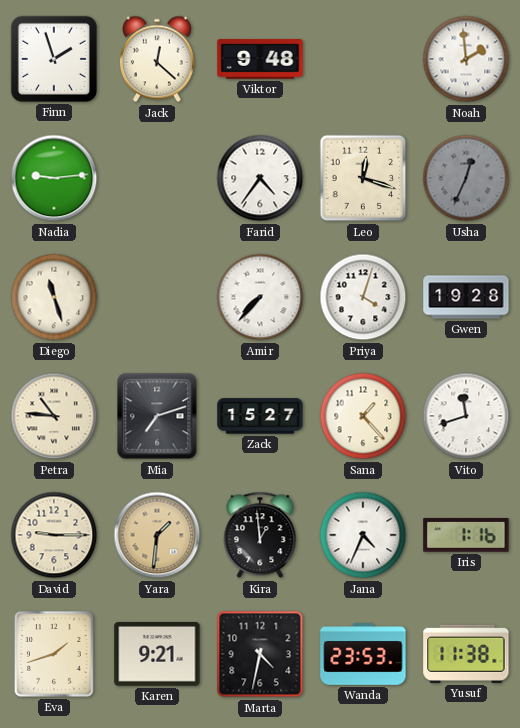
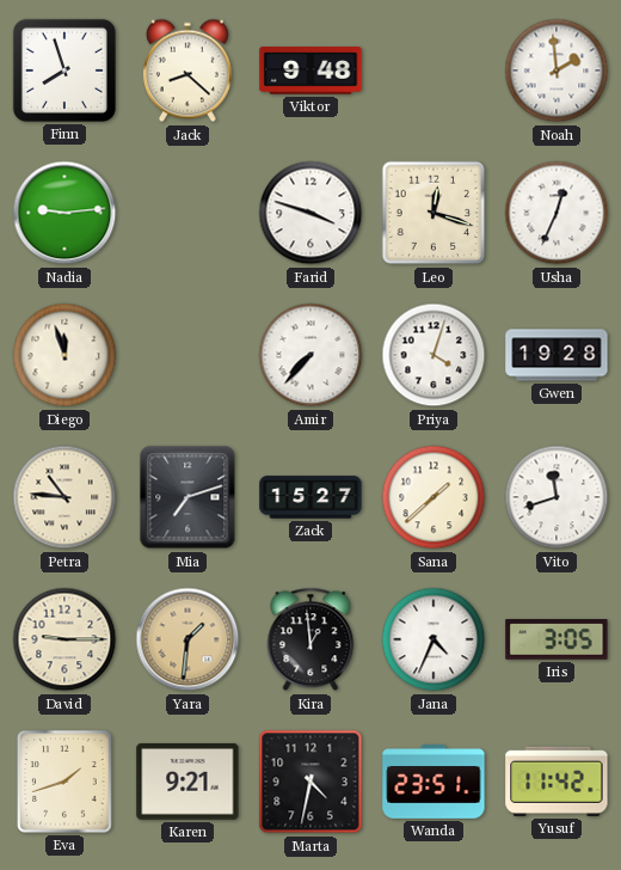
Finn: 1:57 -> 7:57
Jack: 12:22 -> 8:22
Farid: 4:36 -> 3:48
Usha dial: grey -> white
Diego: 11:27 -> 11:57
Sana: 1:23 -> 1:38
Iris: 1:16 -> 3:05
Wanda: 23:53 -> 23:51
Yusuf: 11:38 -> 11:42
